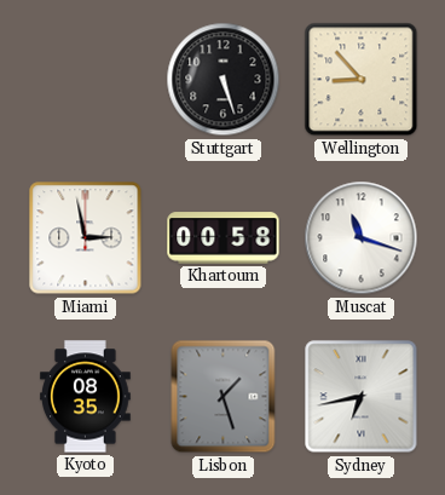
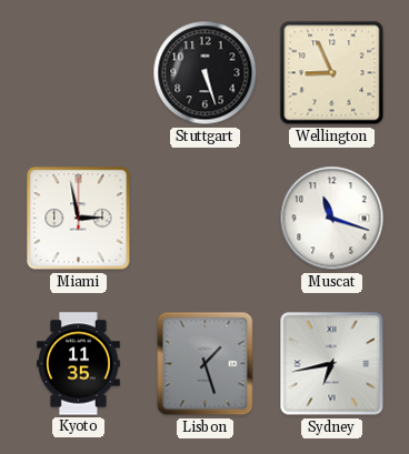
Wellington: 8:53 -> 8:56
Khartoum: 00:58 -> none
Kyoto: 08:35 -> 11:35
